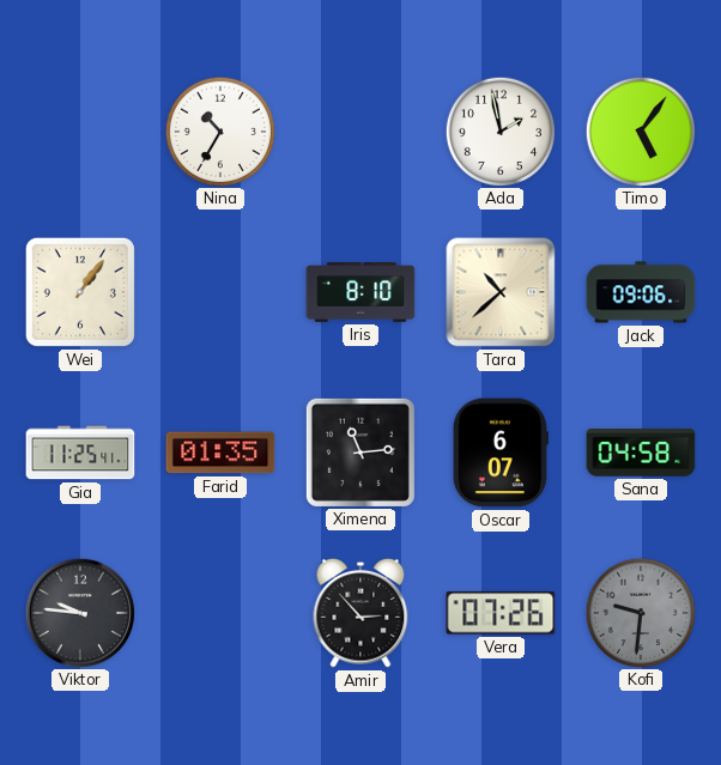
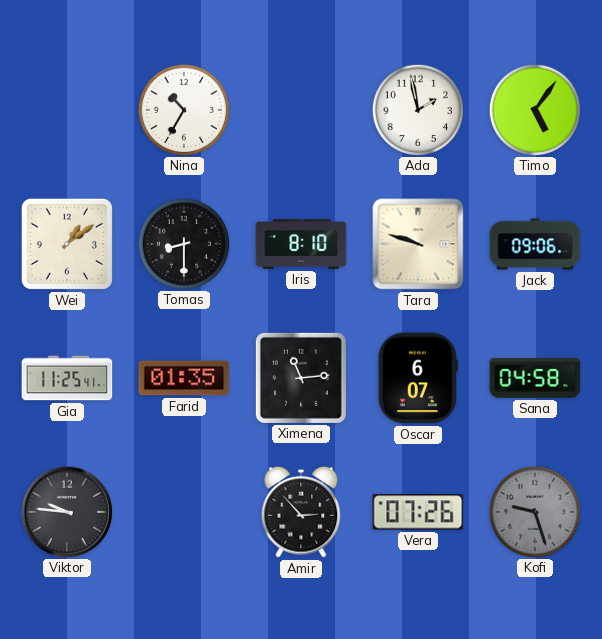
Wei: 1:06 -> 1:09
Tomas: none -> 8:30
Tara: 10:38 -> 9:48
Kofi: 9:31 -> 9:27
